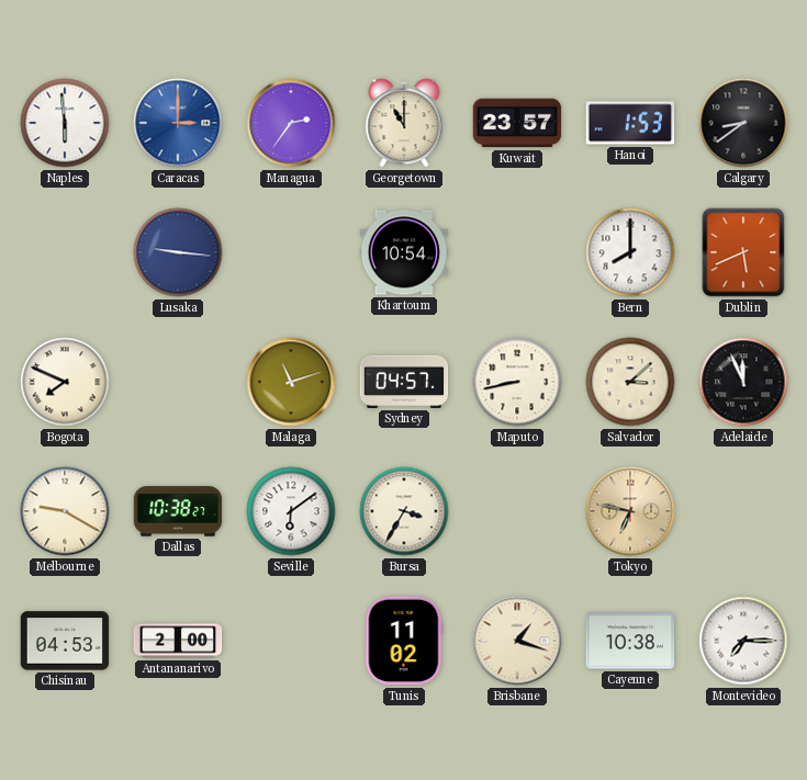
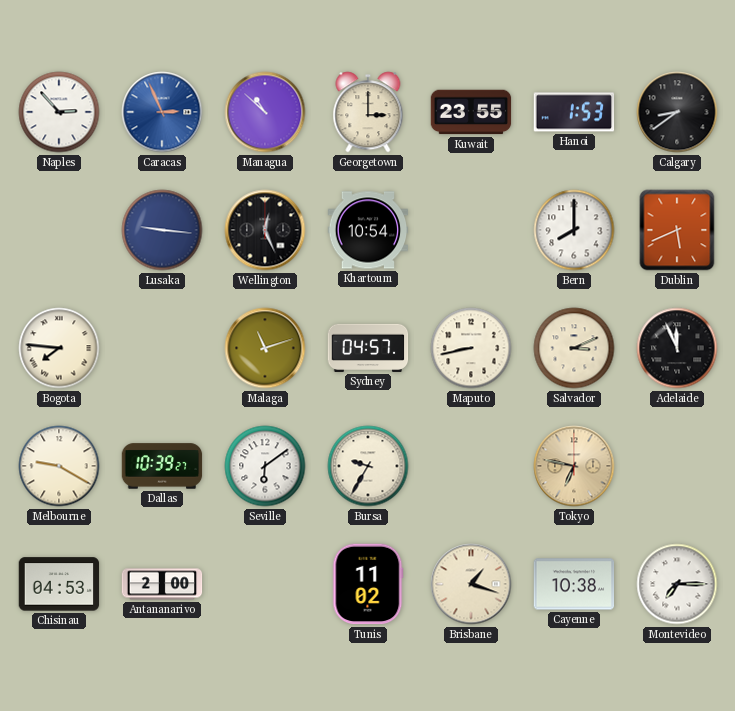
Naples: 5:59 -> 2:53
Caracas: 3:00 -> 2:56
Managua: 2:36 -> 10:52
Georgetown: 11:00 -> 3:00
Kuwait: 23:57 -> 23:55
Wellington: none -> 12:26
Bogota: 7:49 -> 7:46
Salvador: 3:08 -> 3:11
Dallas: 10:38 -> 10:39
Bursa: 3:35 -> 9:35
